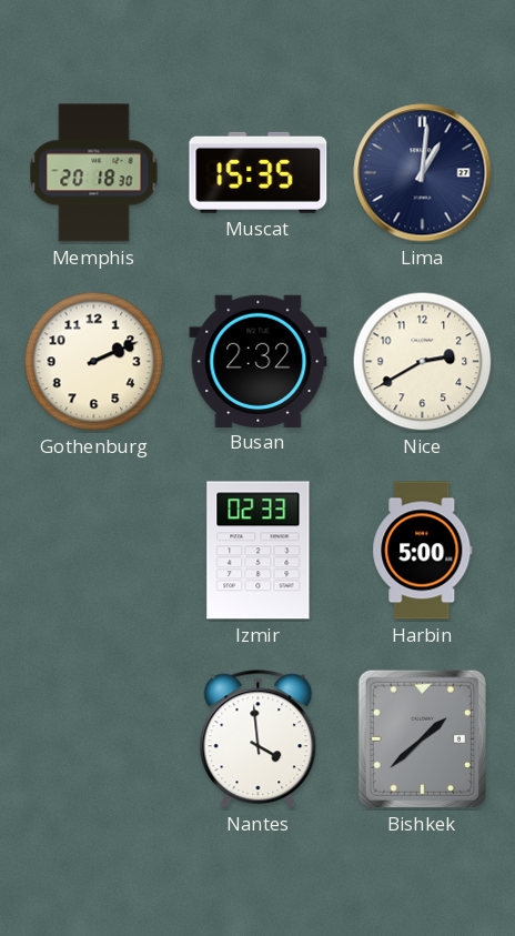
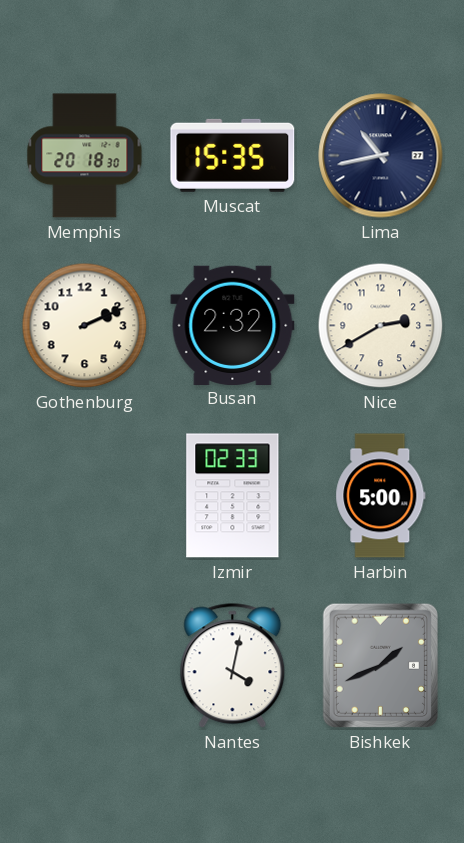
Lima: 1:01 -> 10:43
Nantes: 3:59 -> 4:02
Bishkek: 1:38 -> 1:41
